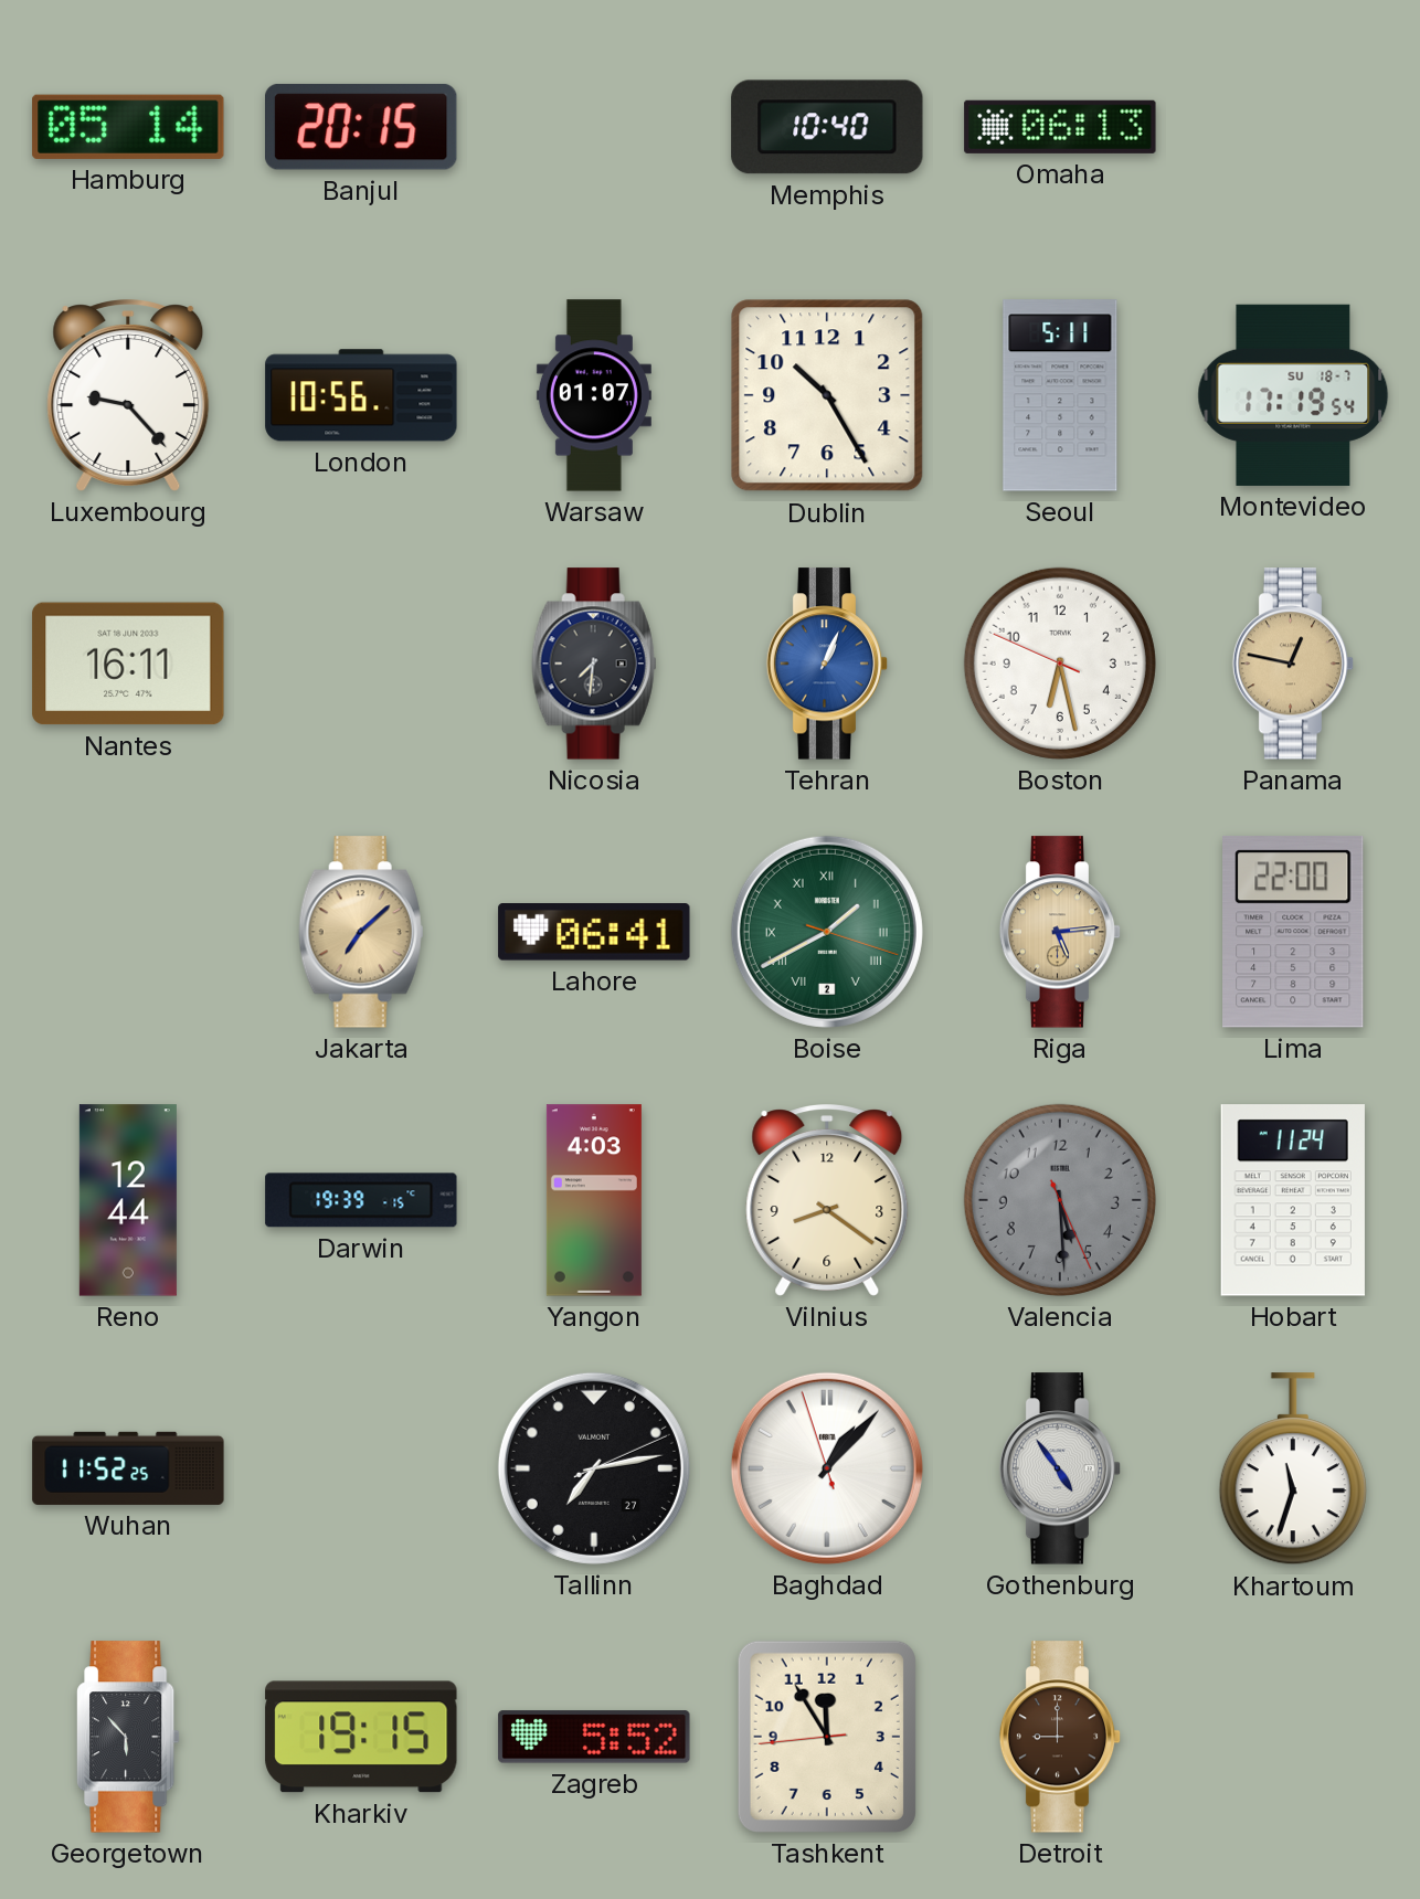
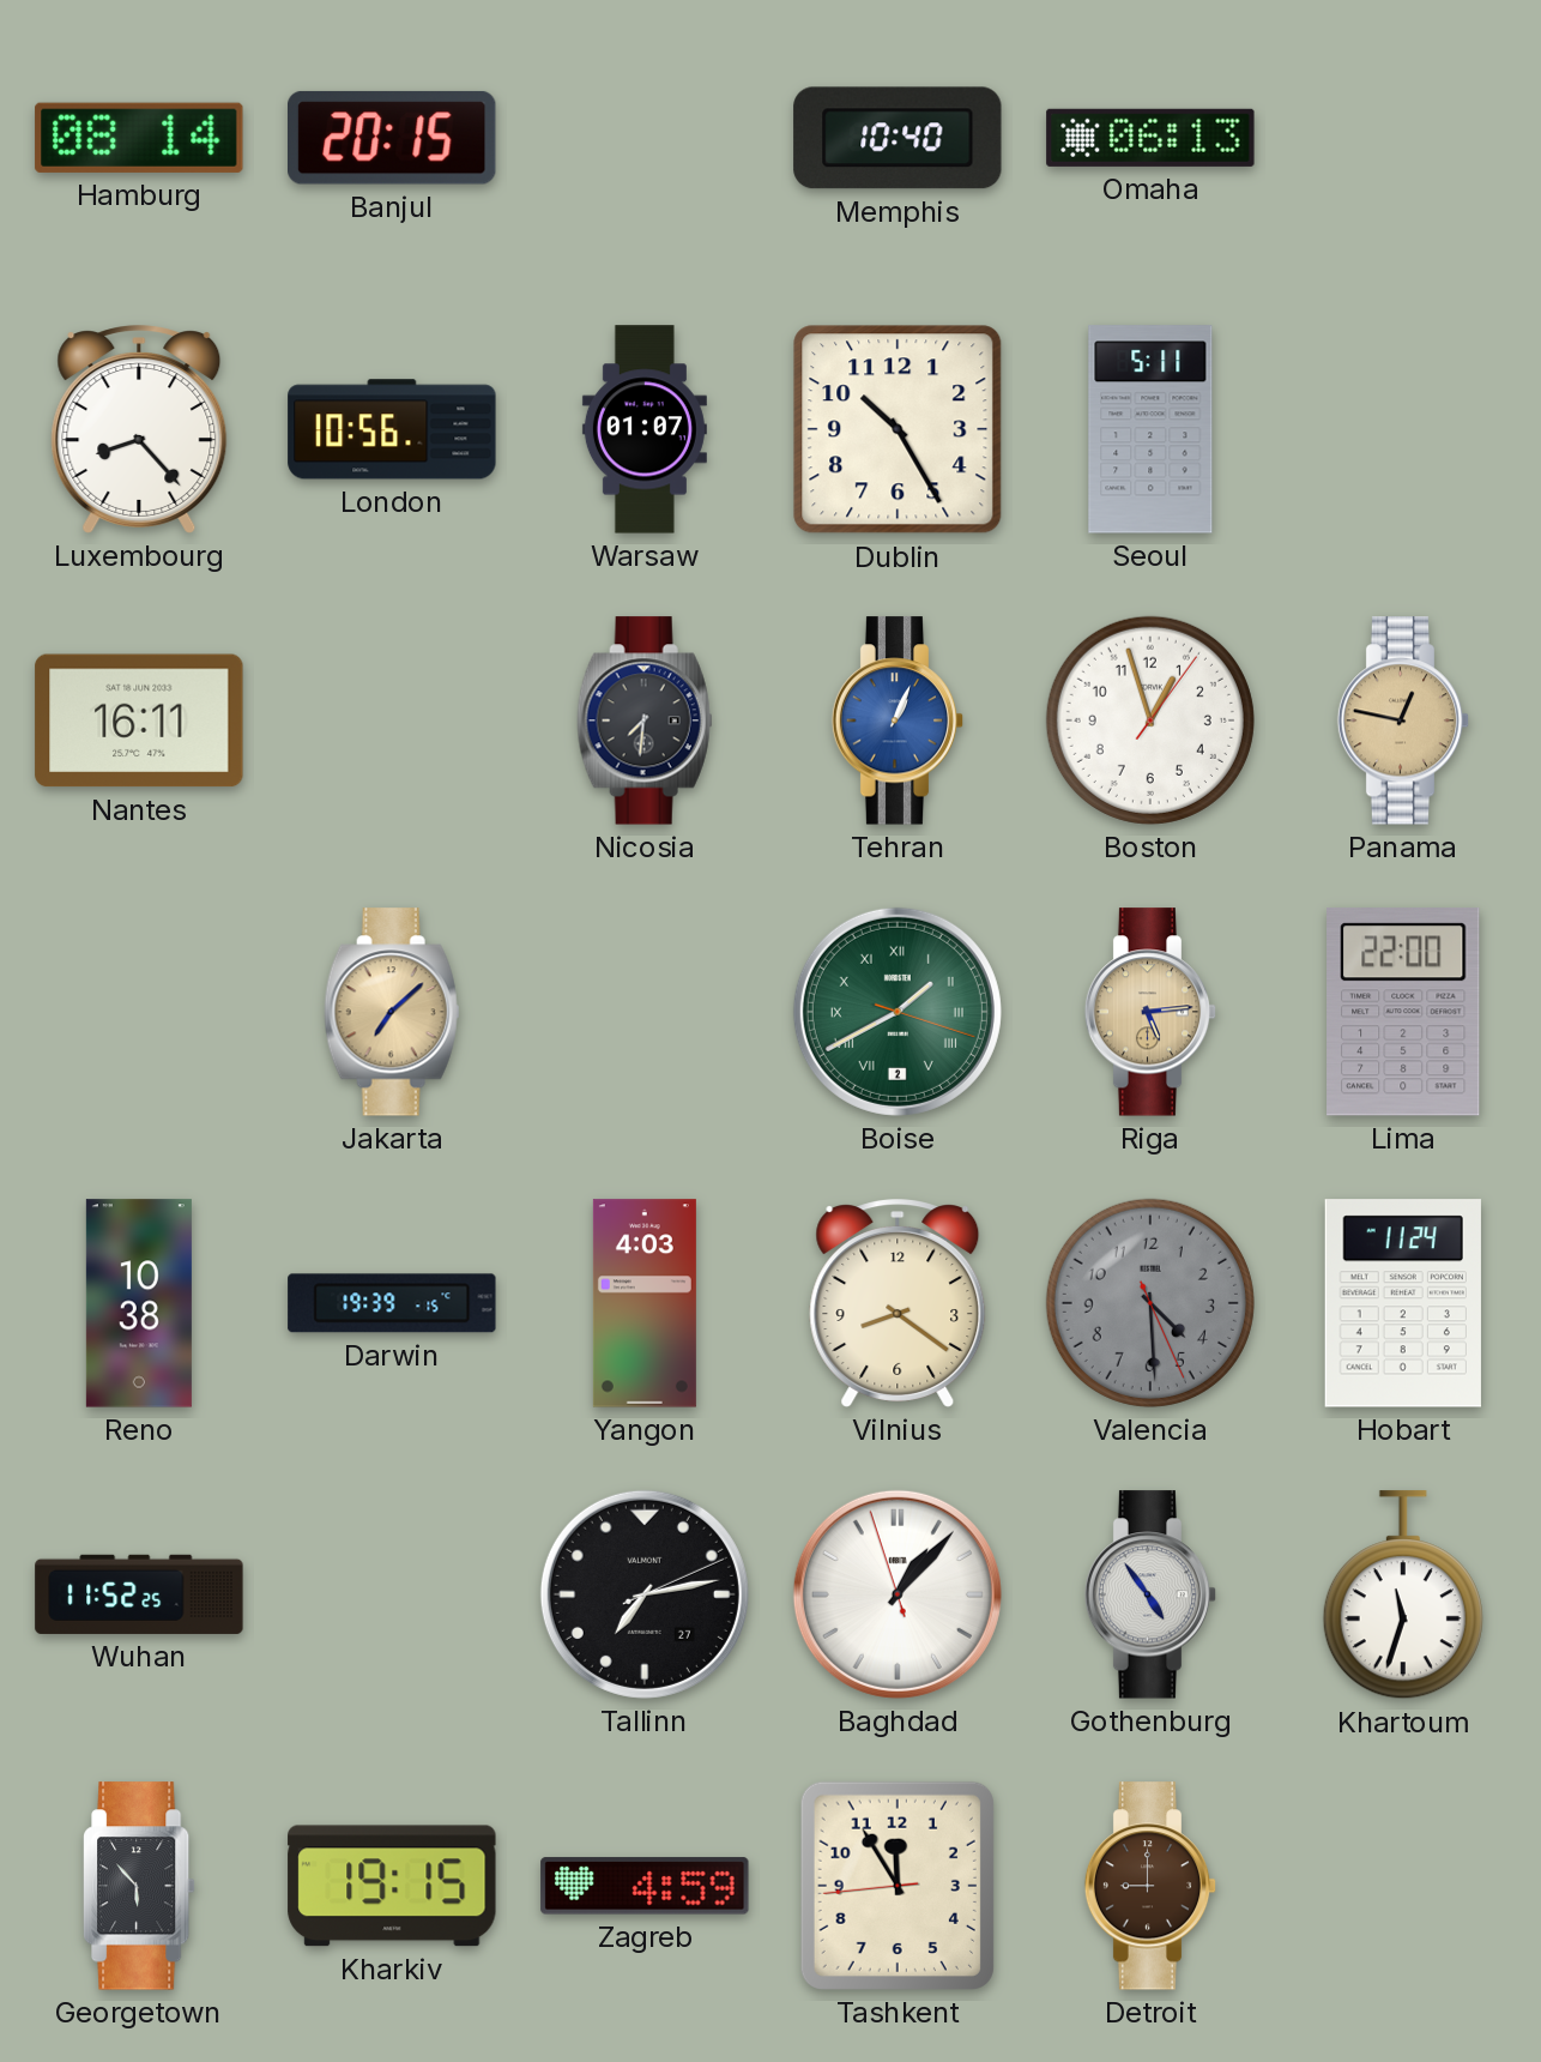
Hamburg: 05:14 -> 08:14
Luxembourg: 9:23 -> 8:23
Montevideo: 17:19 -> none
Boston: 6:27 -> 12:57
Lahore: 06:41 -> none
Reno: 12:44 -> 10:38
Valencia: 5:29 -> 4:29
Zagreb: 5:52 -> 4:59
